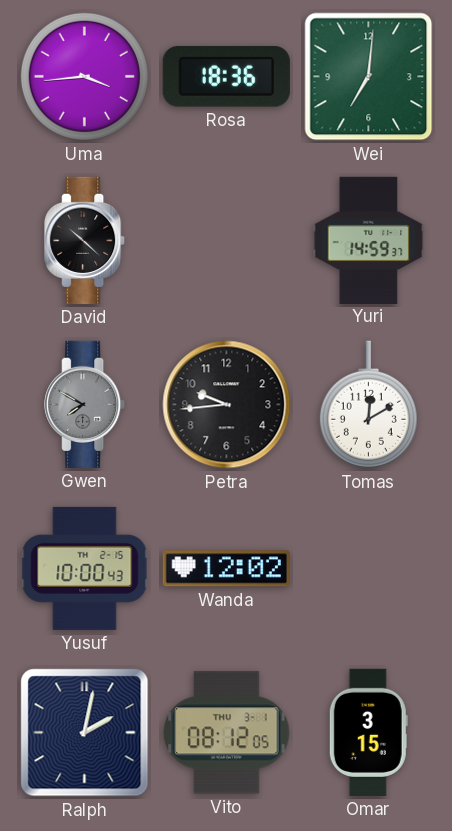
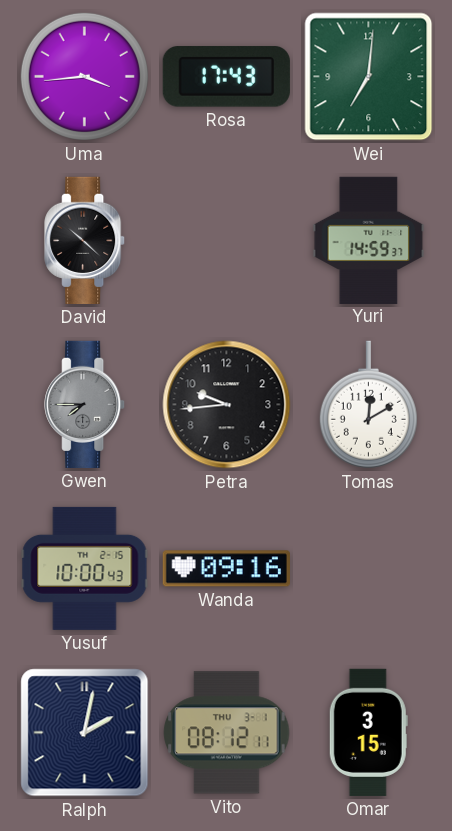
Rosa: 18:36 -> 17:43
Gwen: 7:50 -> 7:45
Wanda: 12:02 -> 09:16
Vito: 08:12:05 -> 08:12:11
